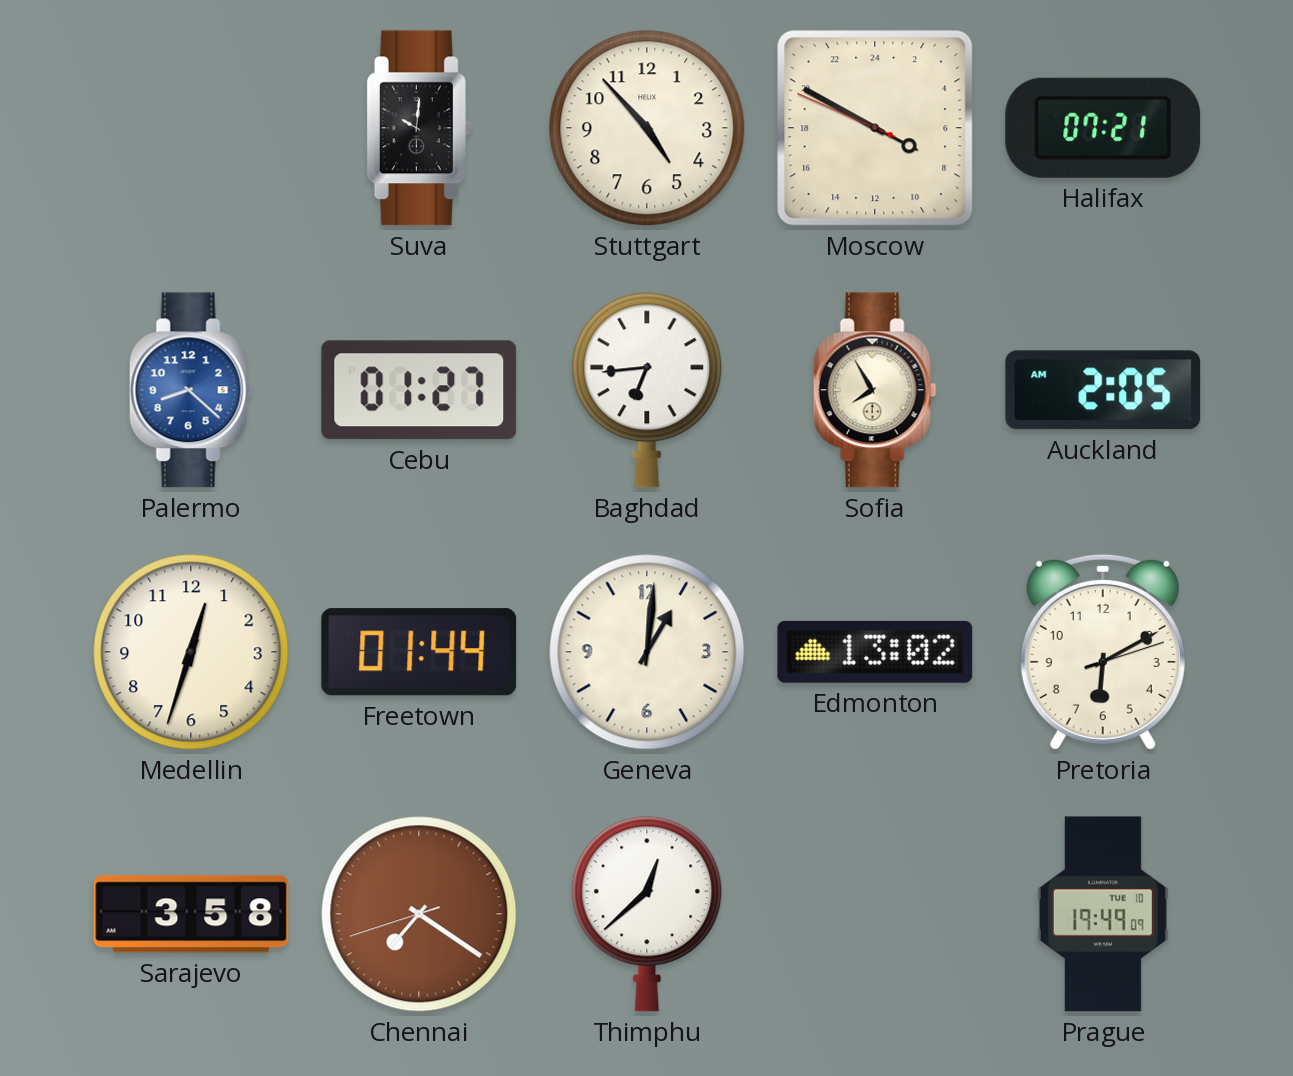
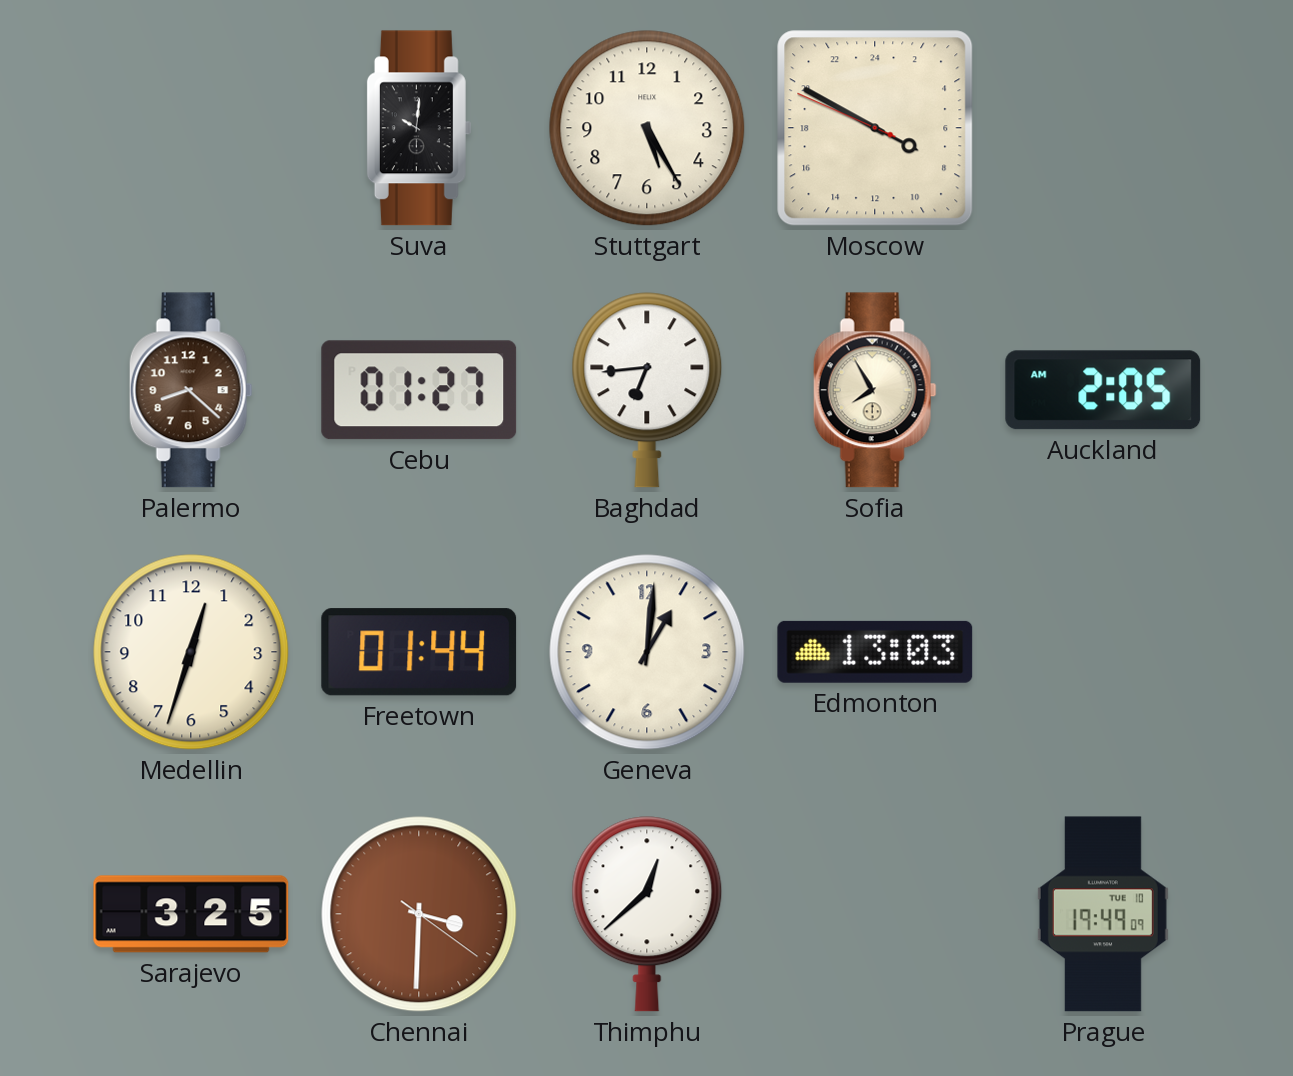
Stuttgart: 4:53 -> 5:25
Halifax: 07:21 -> none
Palermo dial: blue -> brown
Edmonton: 13:02 -> 13:03
Pretoria: 6:10 -> none
Sarajevo: 3:58 -> 3:25
Chennai: 7:20 -> 3:30
